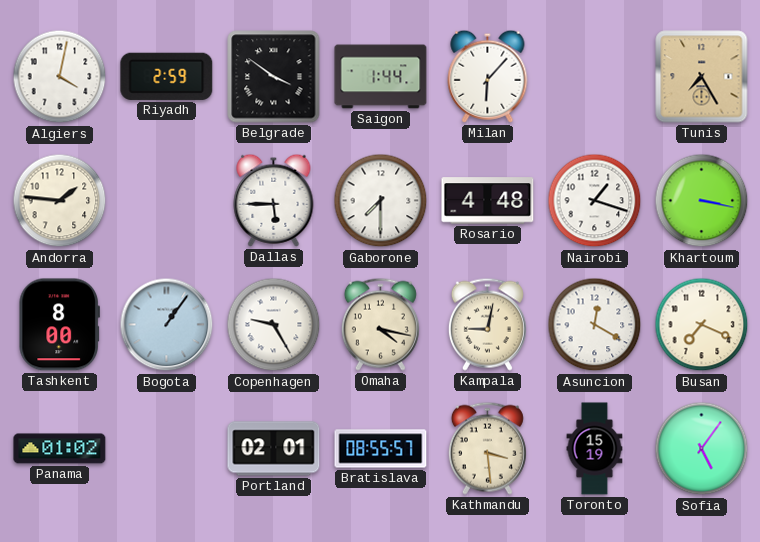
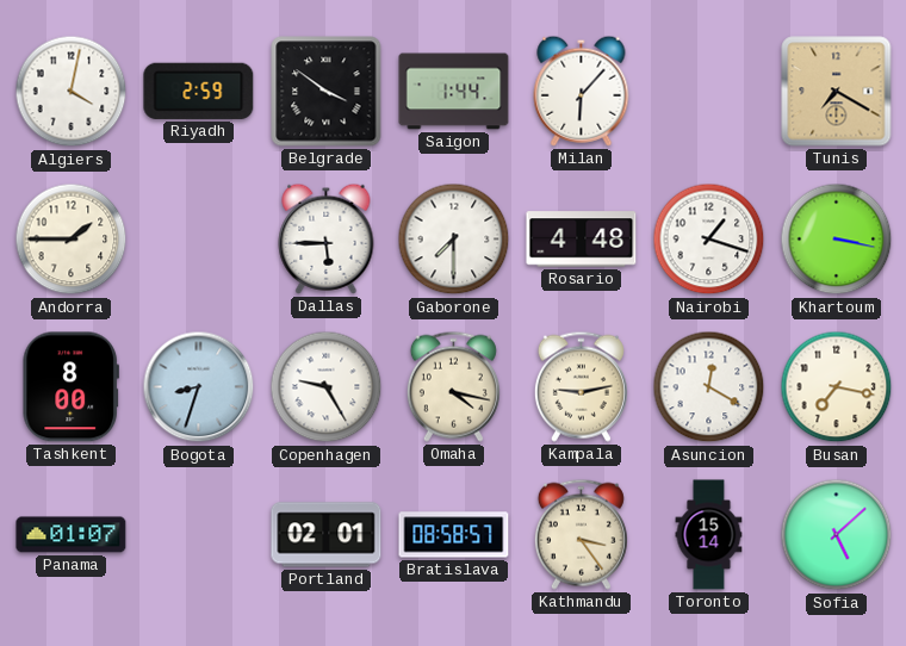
Tunis: 7:25 -> 7:20
Andorra: 1:46 -> 1:45
Bogota: 1:06 -> 8:33
Kampala: 9:02 -> 9:13
Busan: 7:19 -> 7:17
Panama: 01:02 -> 01:07
Bratislava: 08:55 -> 08:58
Kathmandu: 3:29 -> 3:24
Toronto: 15:19 -> 15:14
Sofia: 5:06 -> 5:08
